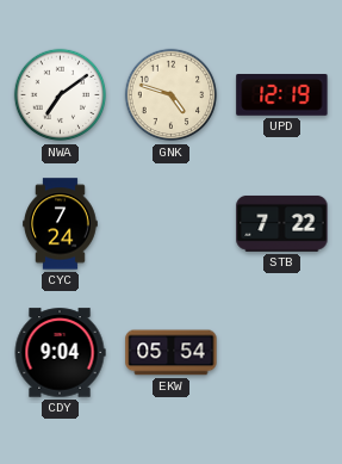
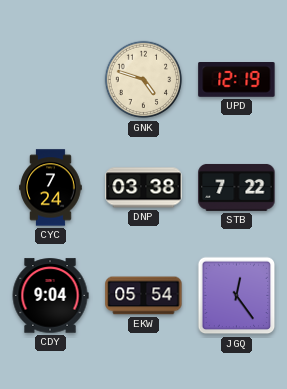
NWA: 7:09 -> none
DNP: none -> 03:38
JGQ: none -> 12:24
